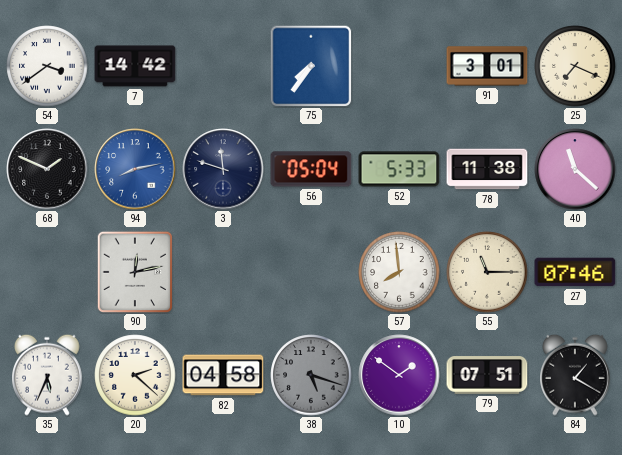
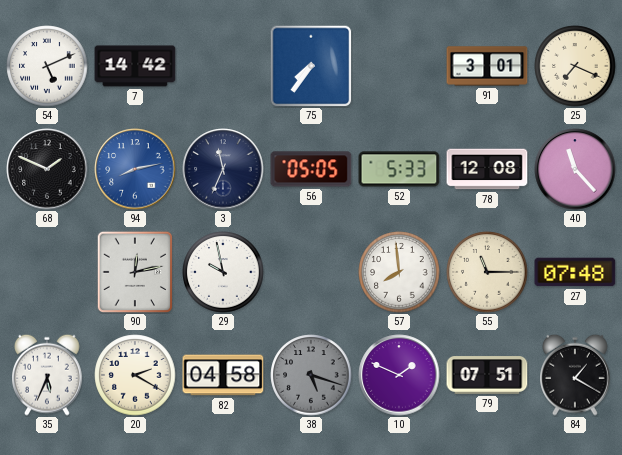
54: 3:39 -> 5:11
3: 11:48 -> 11:34
56: 05:04 -> 05:05
78: 11:38 -> 12:08
40: 11:22 -> 11:23
29: none -> 9:58
27: 07:46 -> 07:48
20: 2:22 -> 2:20
10: 1:51 -> 1:49
